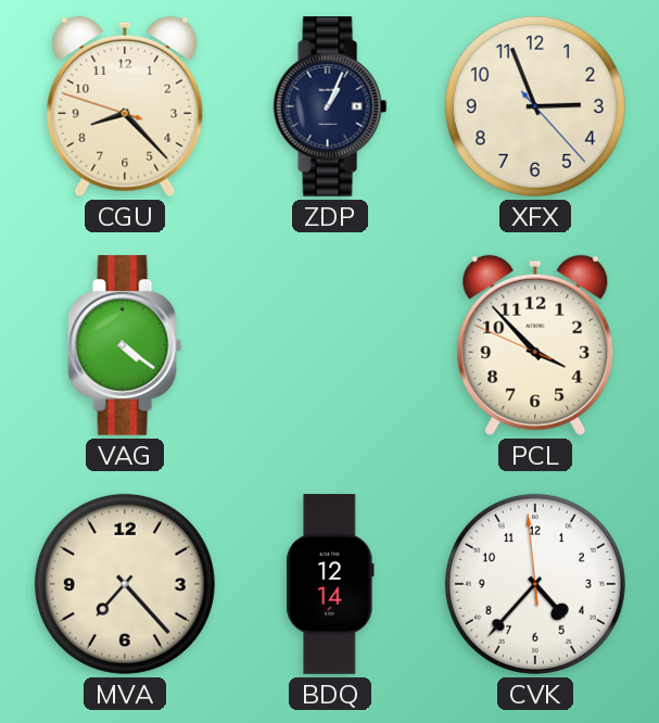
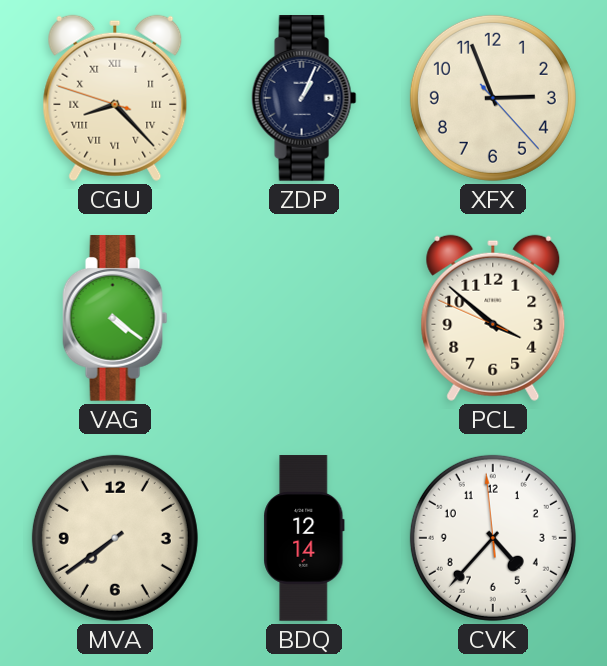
CGU numerals: Arabic -> Roman
PCL: 3:52 -> 3:51
MVA: 7:23 -> 7:39
